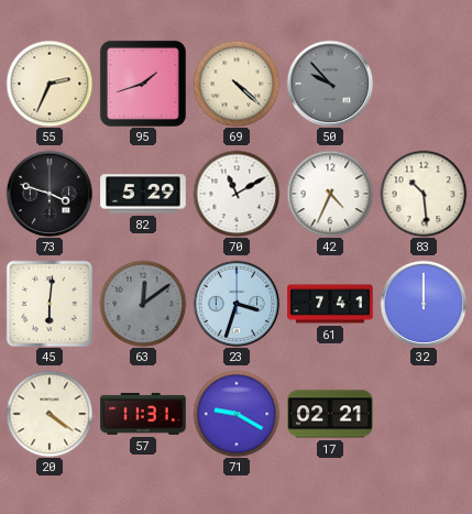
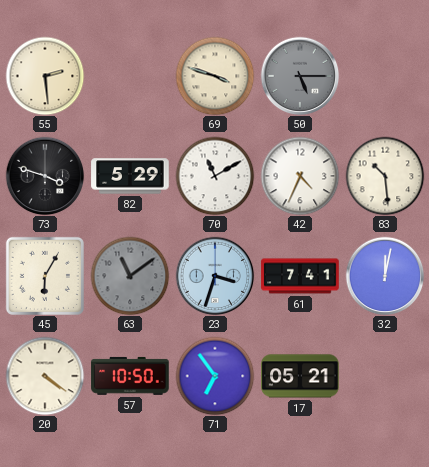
55: 2:34 -> 2:29
95: 1:42 -> none
69: 4:22 -> 3:48
50: 9:53 -> 5:15
45: 6:01 -> 6:05
63: 12:09 -> 11:09
32: 12:00 -> 12:02
57: 11:31 -> 10:50
71: 9:20 -> 6:54
17: 02:21 -> 05:21
